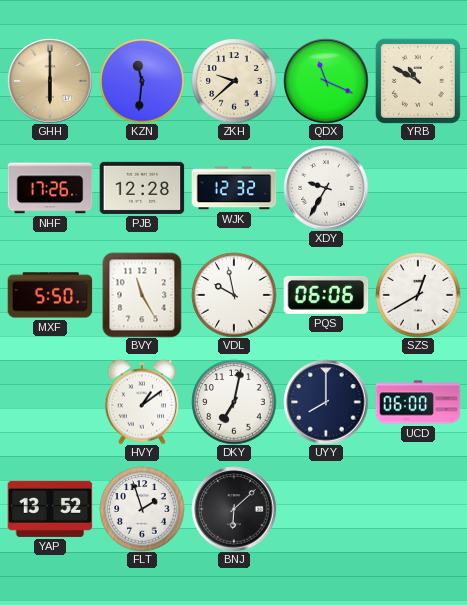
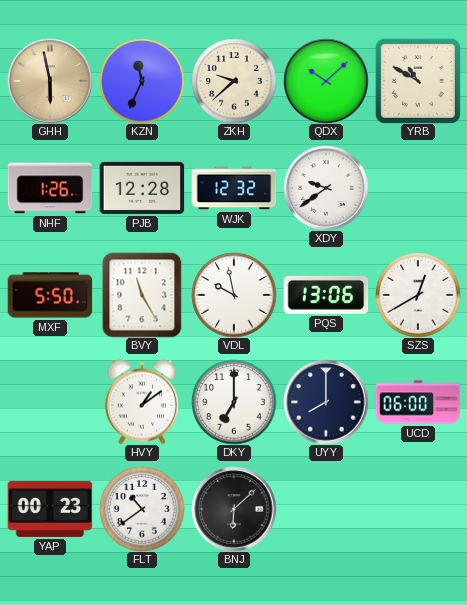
GHH: 6:00 -> 5:58
KZN: 11:31 -> 11:34
QDX: 11:19 -> 10:08
NHF: 17:26 -> 1:26
XDY: 9:35 -> 9:39
PQS: 06:06 -> 13:06
DKY: 7:02 -> 7:00
YAP: 13:52 -> 00:23
FLT: 1:57 -> 10:39
